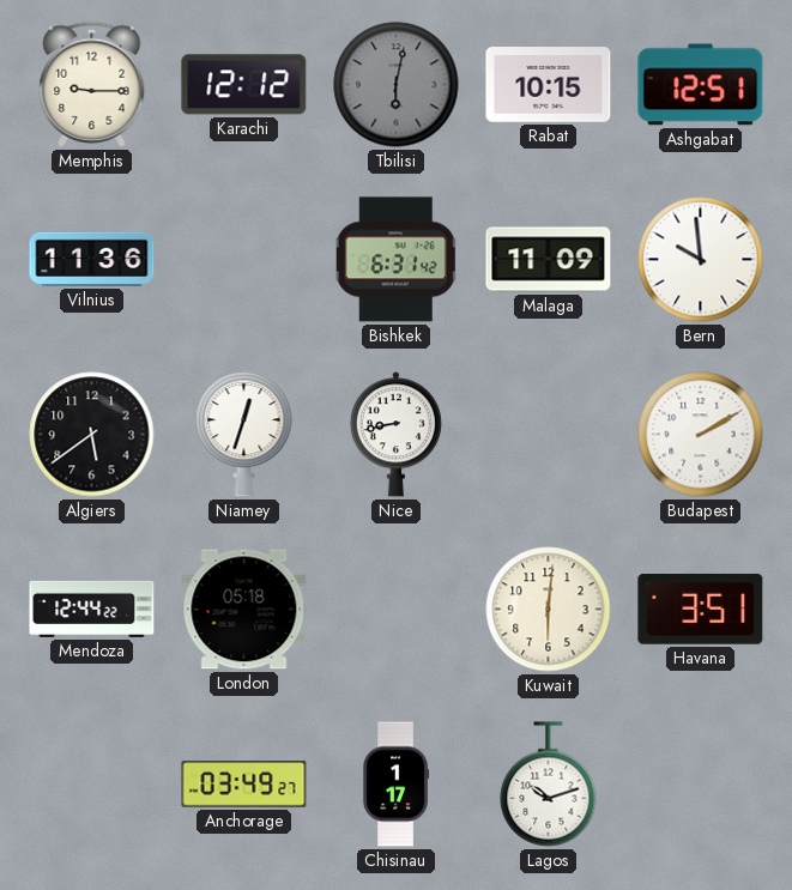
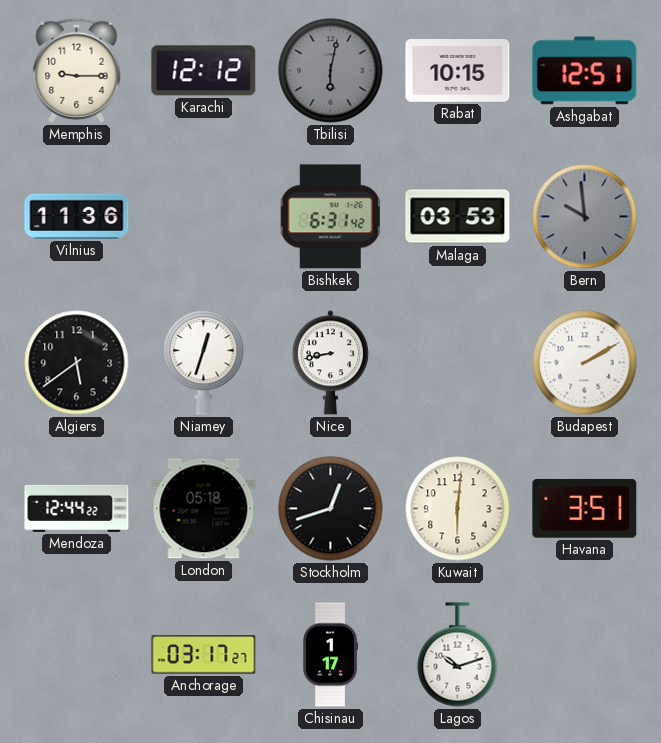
Malaga: 11:09 -> 03:53
Bern dial: white -> grey
Stockholm: none -> 12:42
Anchorage: 03:49 -> 03:17
